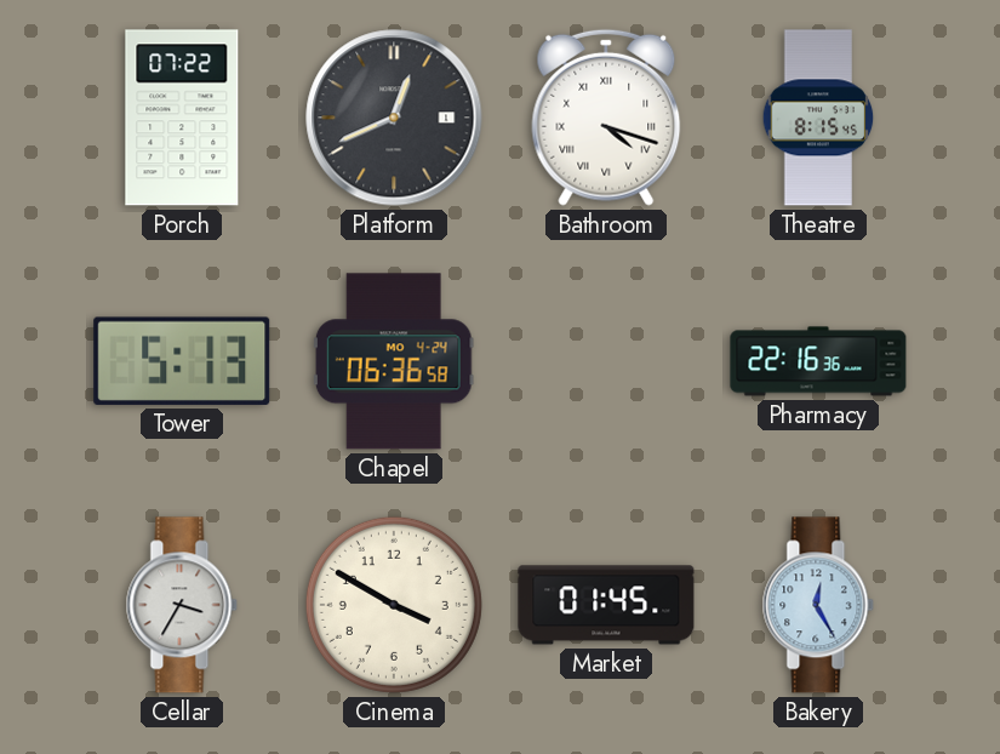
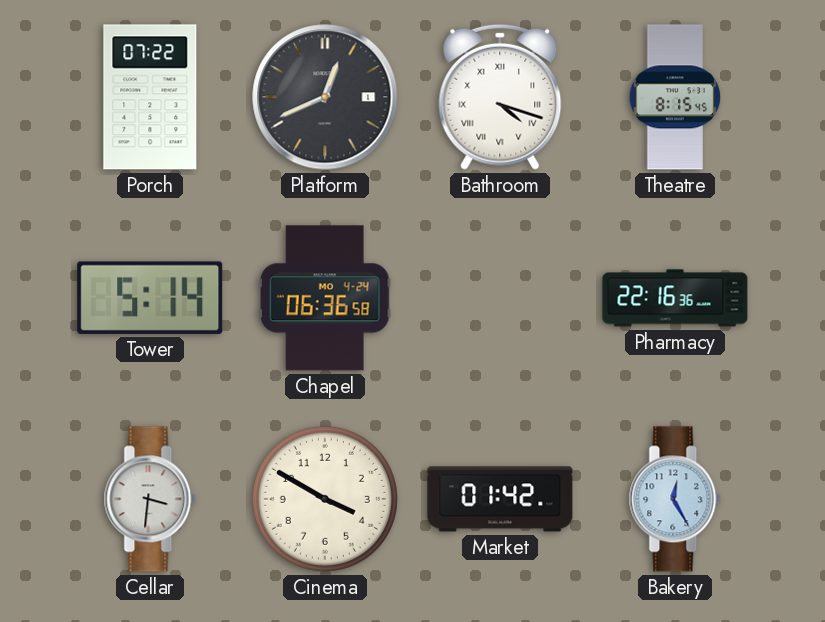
Tower: 5:13 -> 5:14
Cellar: 3:35 -> 3:31
Market: 01:45 -> 01:42
